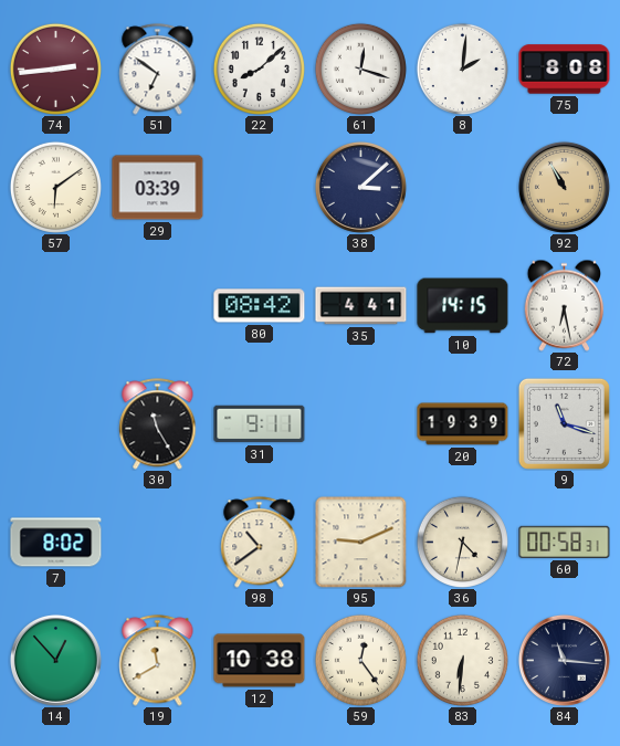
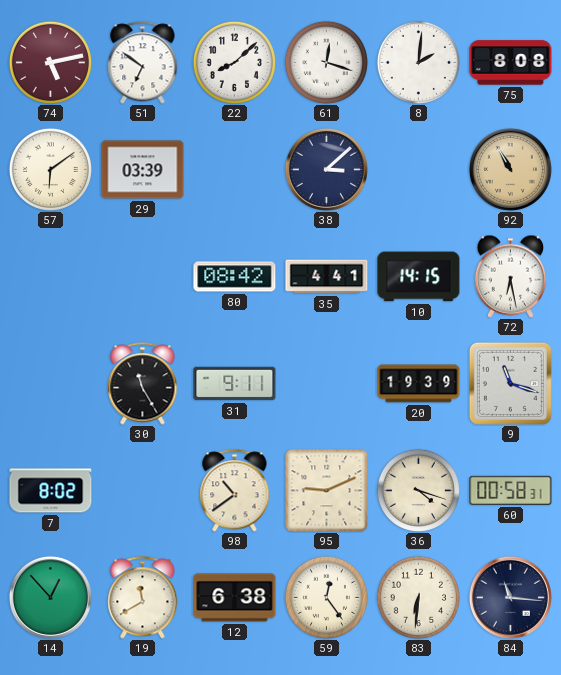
74: 2:44 -> 5:13
36: 4:32 -> 4:18
12: 10:38 -> 6:38
